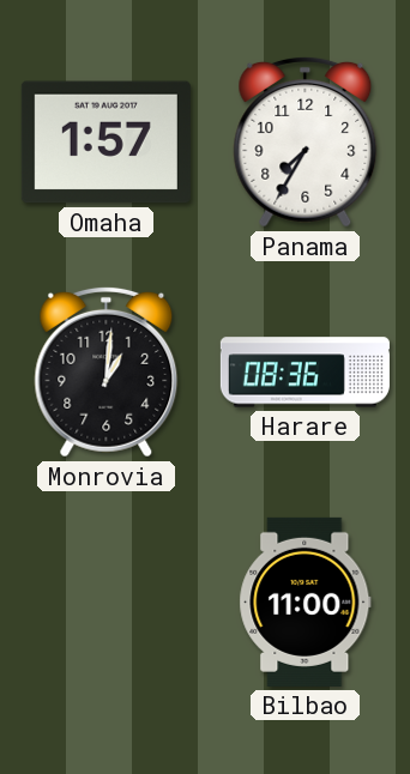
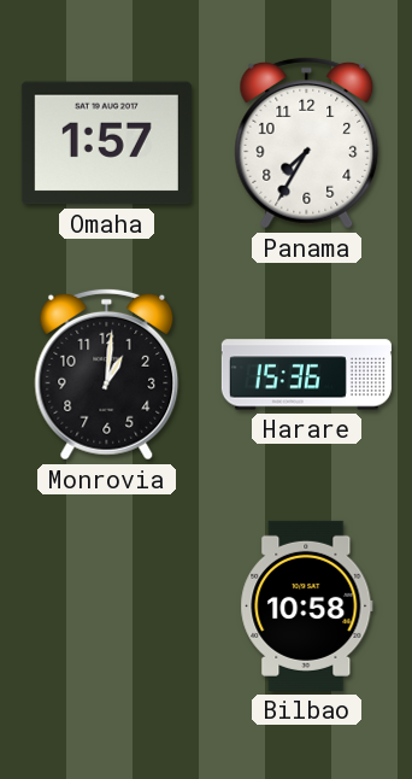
Harare: 08:36 -> 15:36
Bilbao: 11:00 -> 10:58
